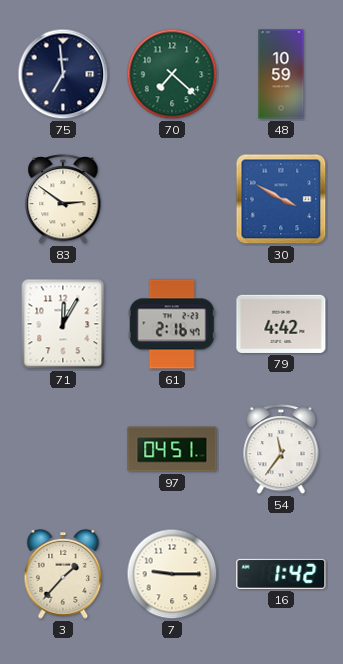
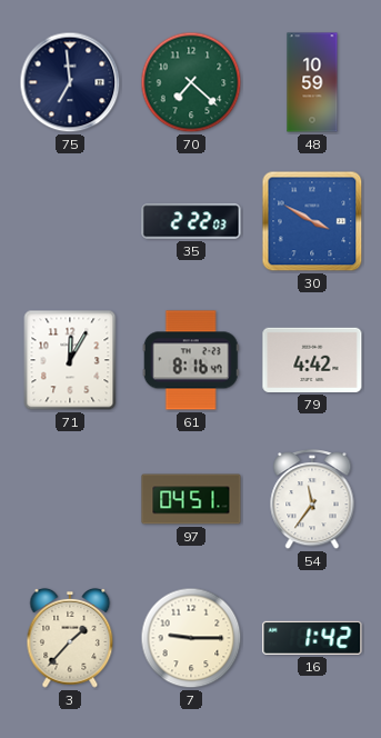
83: 2:51 -> none
35: none -> 2:22
61: 2:16 -> 8:16
